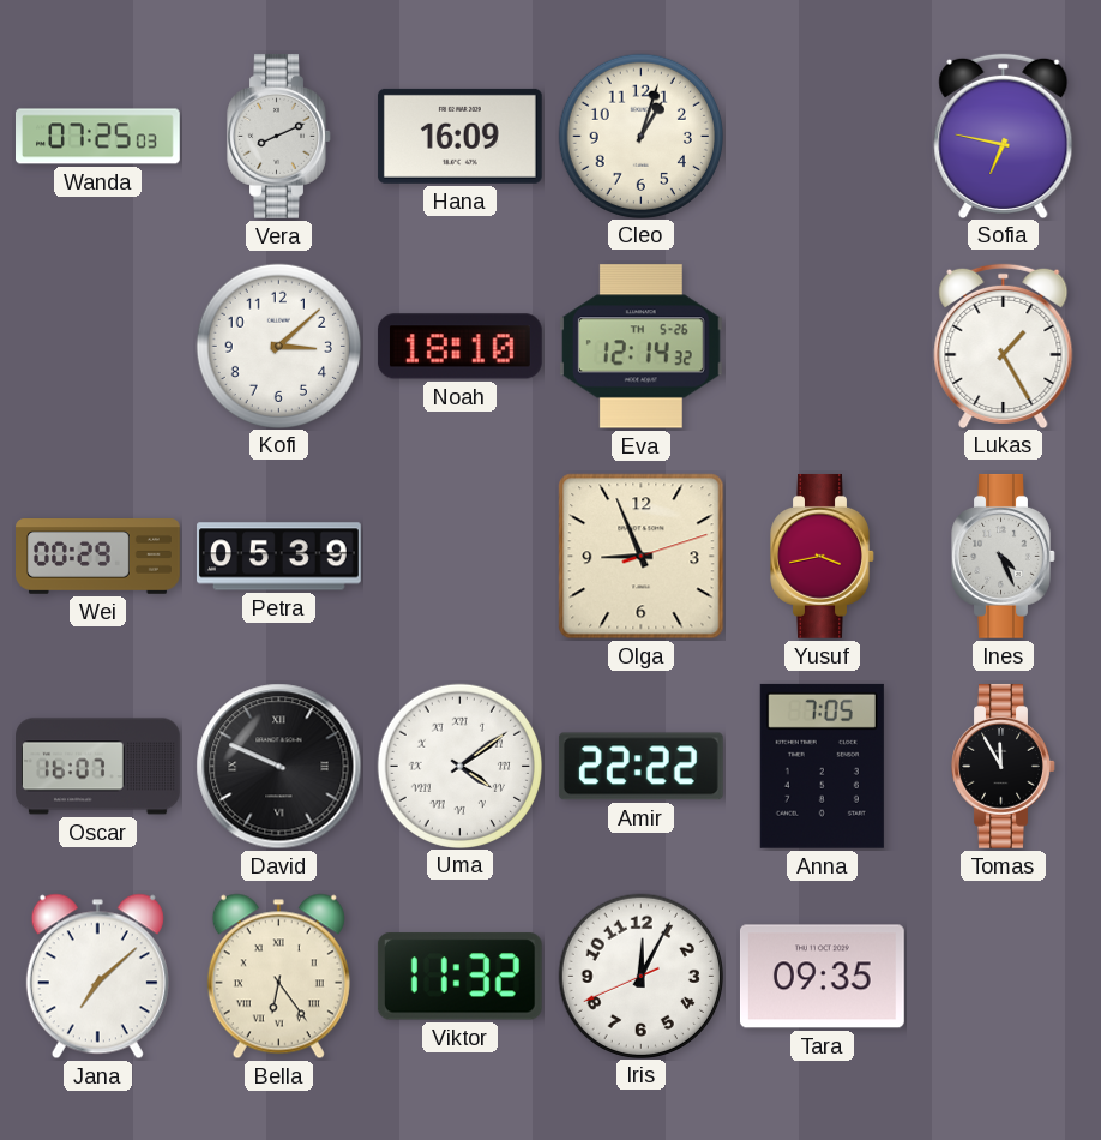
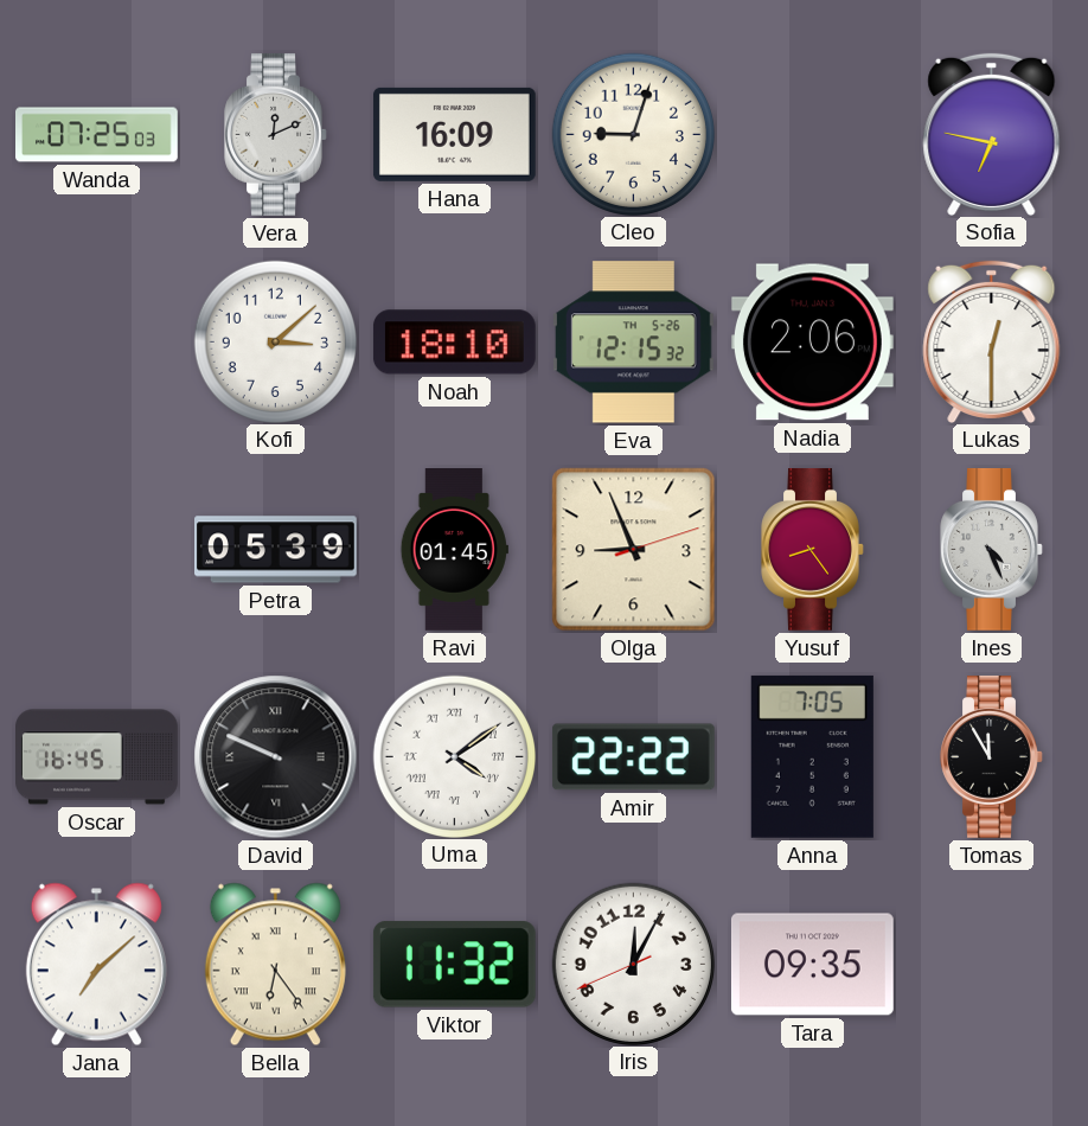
Vera: 8:11 -> 12:11
Cleo: 1:03 -> 9:03
Eva: 12:14 -> 12:15
Nadia: none -> 2:06
Lukas: 1:25 -> 12:30
Wei: 00:29 -> none
Ravi: none -> 01:45
Yusuf: 3:43 -> 8:24
Oscar: 16:07 -> 16:45
